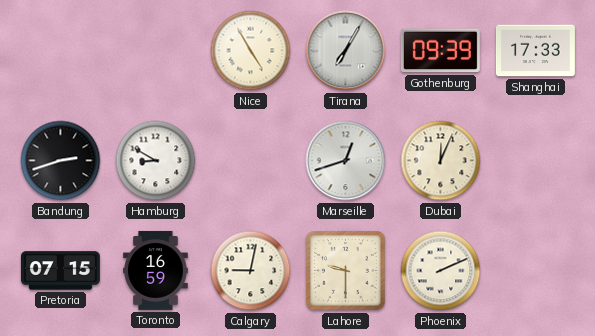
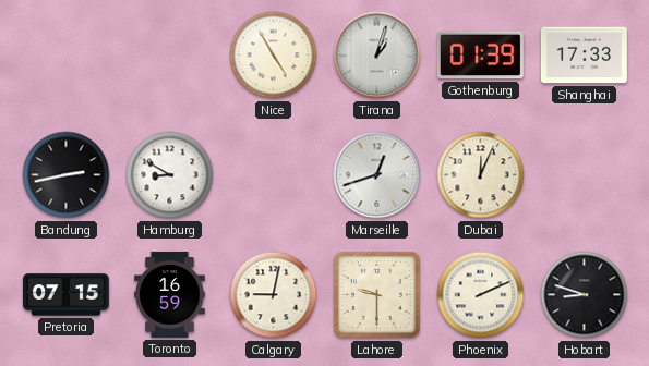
Tirana: 7:05 -> 1:03
Gothenburg: 09:39 -> 01:39
Bandung: 2:42 -> 2:43
Hobart: none -> 8:48
